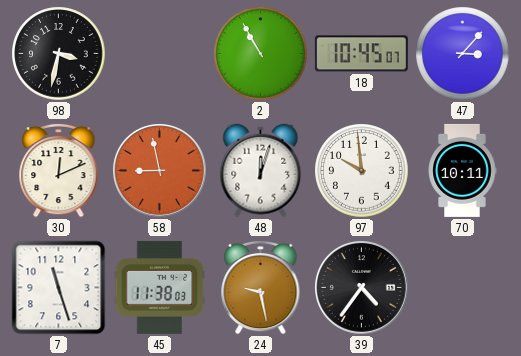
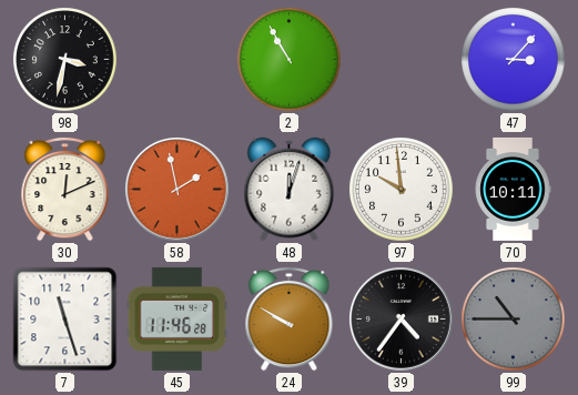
18: 10:45 -> none
58: 8:58 -> 1:58
45: 11:38 -> 11:46
24: 9:28 -> 9:50
99: none -> 10:45
